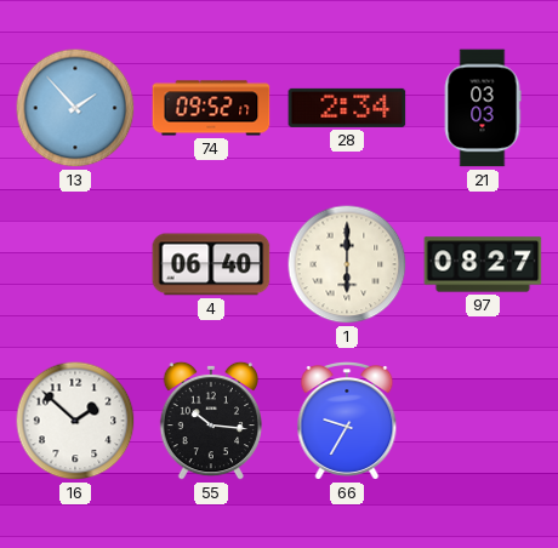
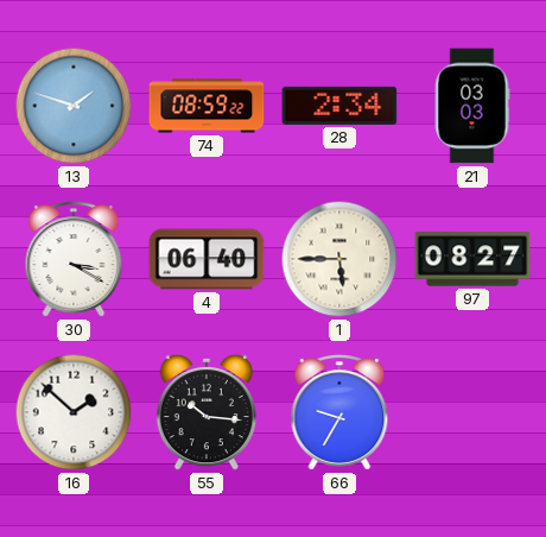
13: 1:53 -> 1:48
74: 09:52 -> 08:59
30: none -> 3:20
1: 6:00 -> 5:45
